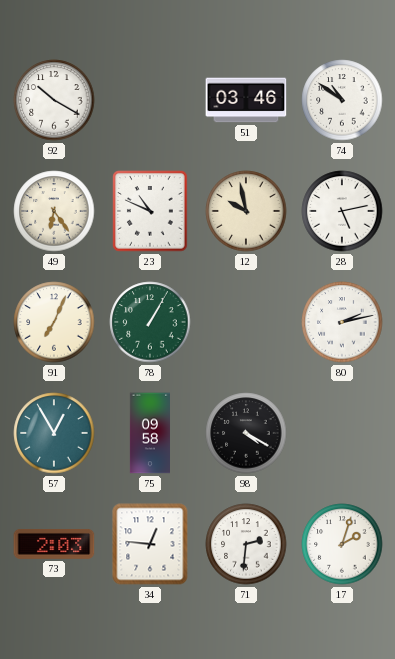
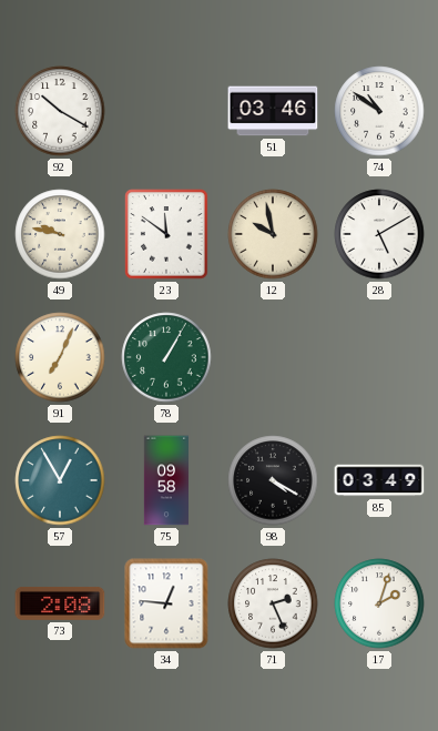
49: 6:24 -> 9:47
23: 10:49 -> 11:51
28: 5:13 -> 5:10
80: 2:13 -> none
85: none -> 03:49
73: 2:03 -> 2:08
71: 2:31 -> 2:26
